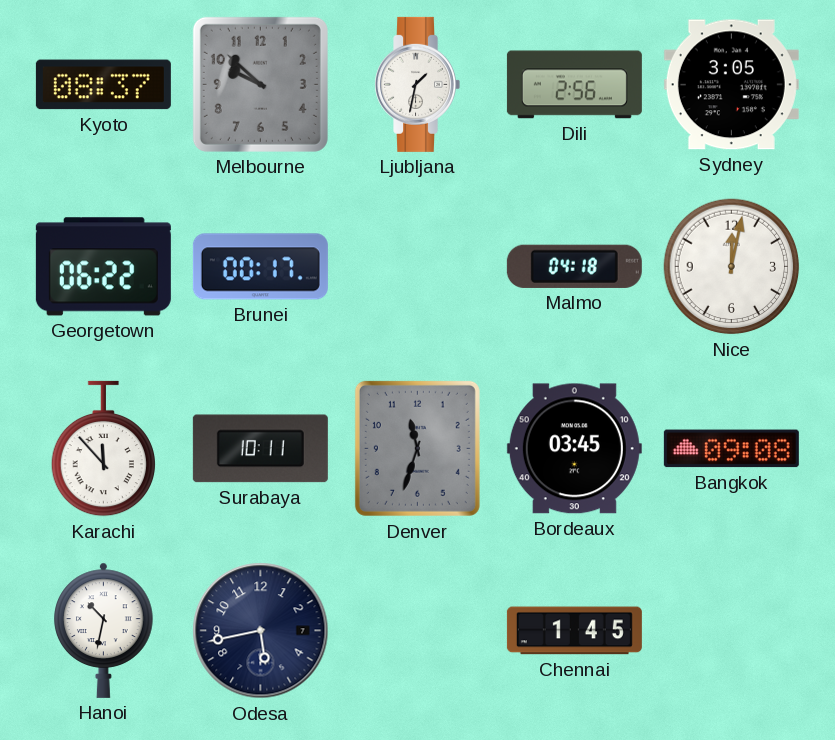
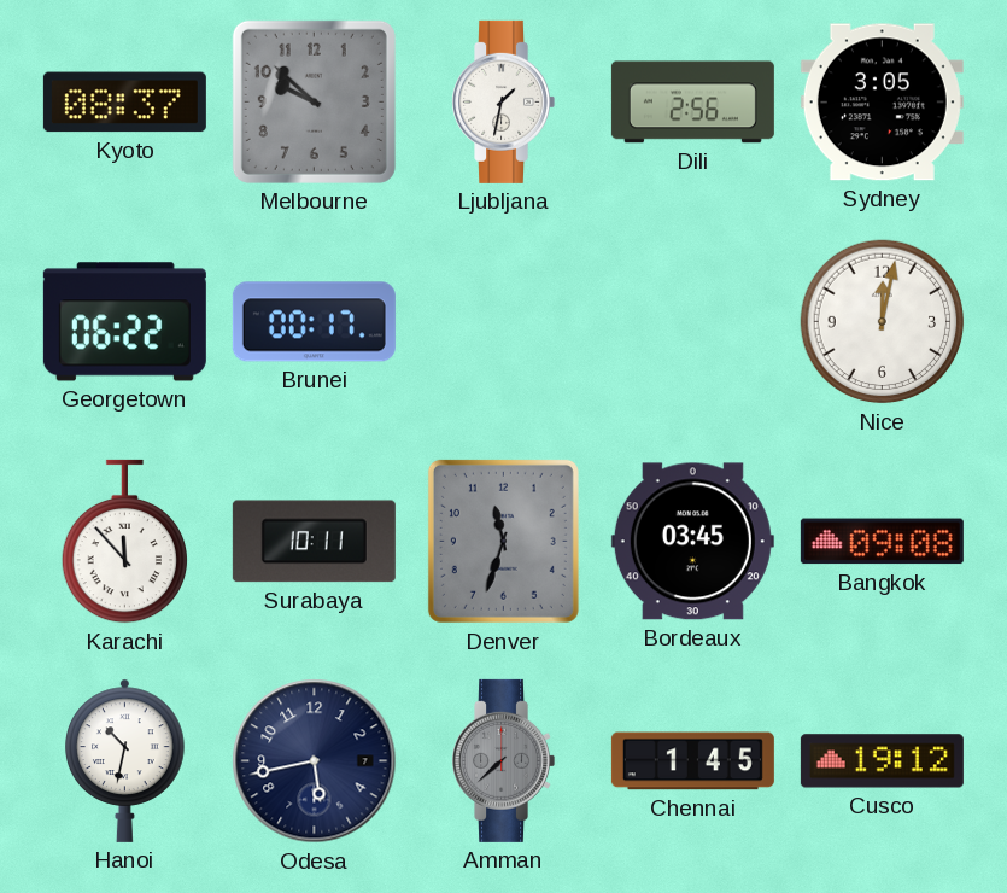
Malmo: 04:18 -> none
Amman: none -> 7:38
Cusco: none -> 19:12
